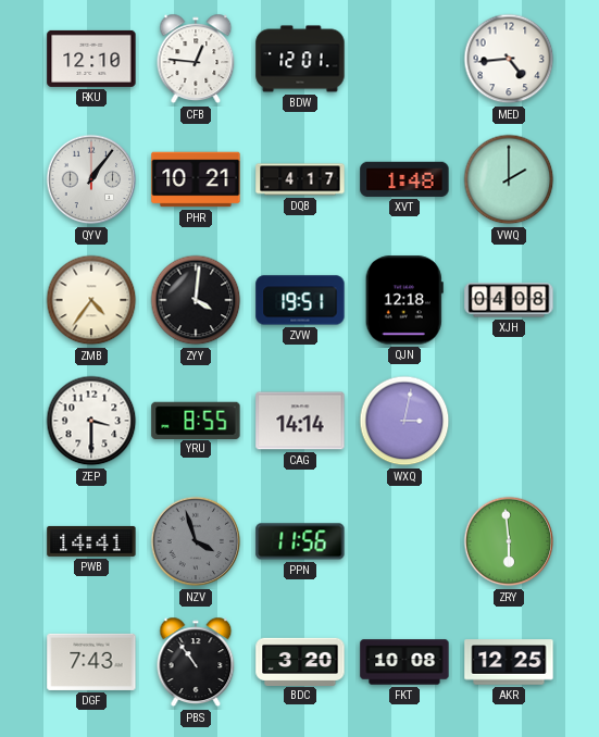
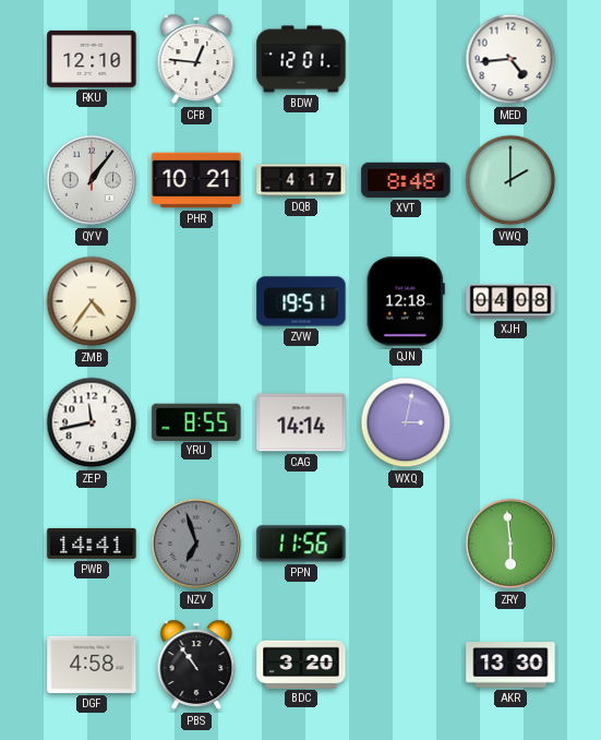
XVT: 1:48 -> 8:48
ZYY: 4:01 -> none
ZEP: 3:30 -> 11:43
NZV: 3:57 -> 6:57
DGF: 7:43 -> 4:58
FKT: 10:08 -> none
AKR: 12:25 -> 13:30
